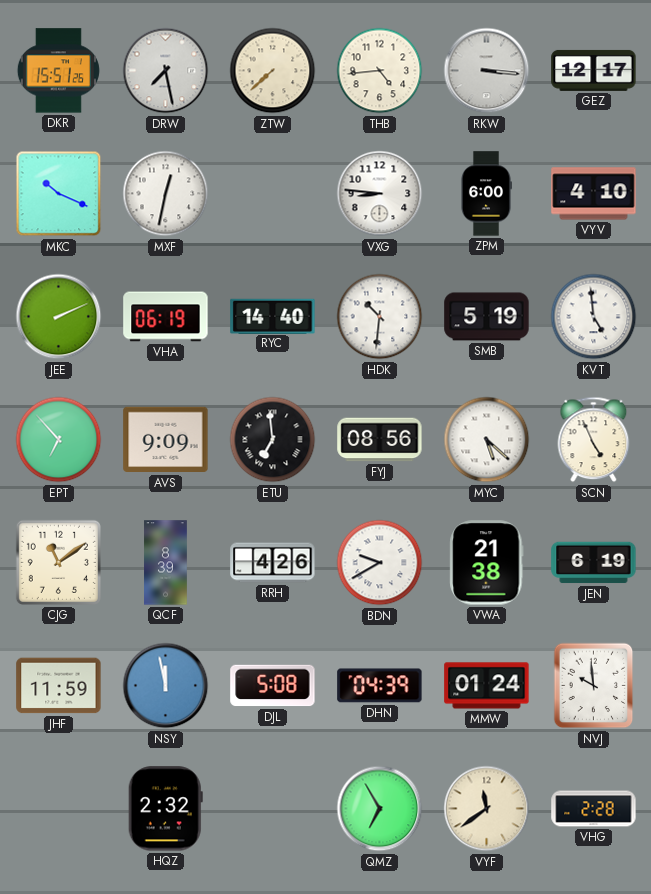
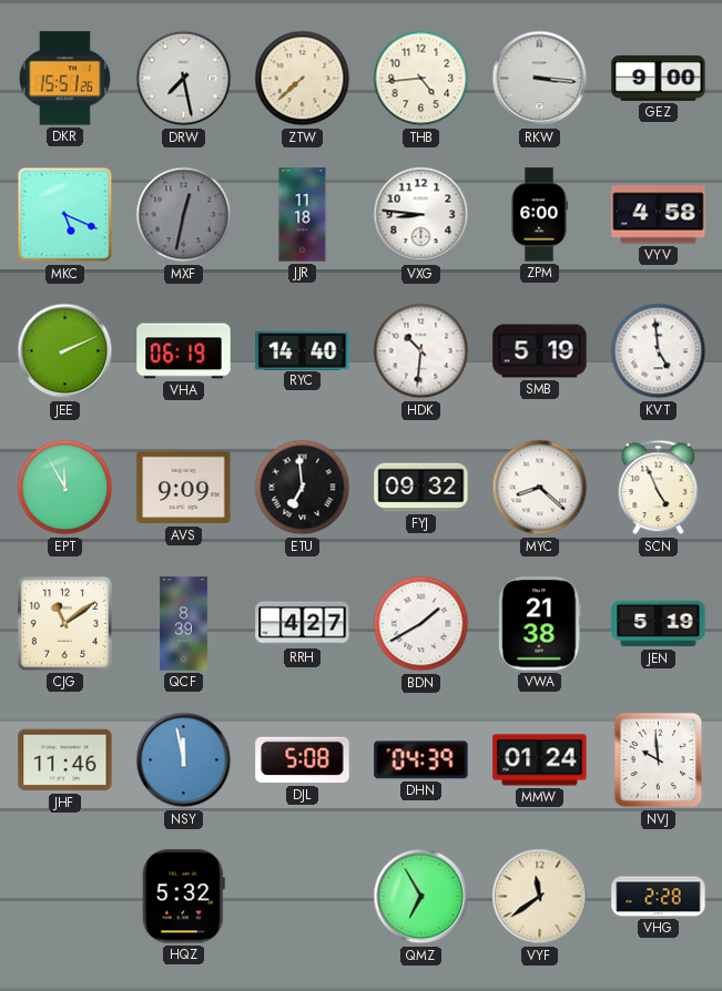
GEZ: 12:17 -> 9:00
MKC: 10:19 -> 5:19
MXF dial: white -> grey
JJR: none -> 11:18
VYV: 4:10 -> 4:58
EPT: 6:53 -> 11:55
FYJ: 08:56 -> 09:32
MYC: 5:22 -> 8:22
RRH: 4:26 -> 4:27
BDN: 9:40 -> 1:40
JEN: 6:19 -> 5:19
JHF: 11:59 -> 11:46
HQZ: 2:32 -> 5:32
